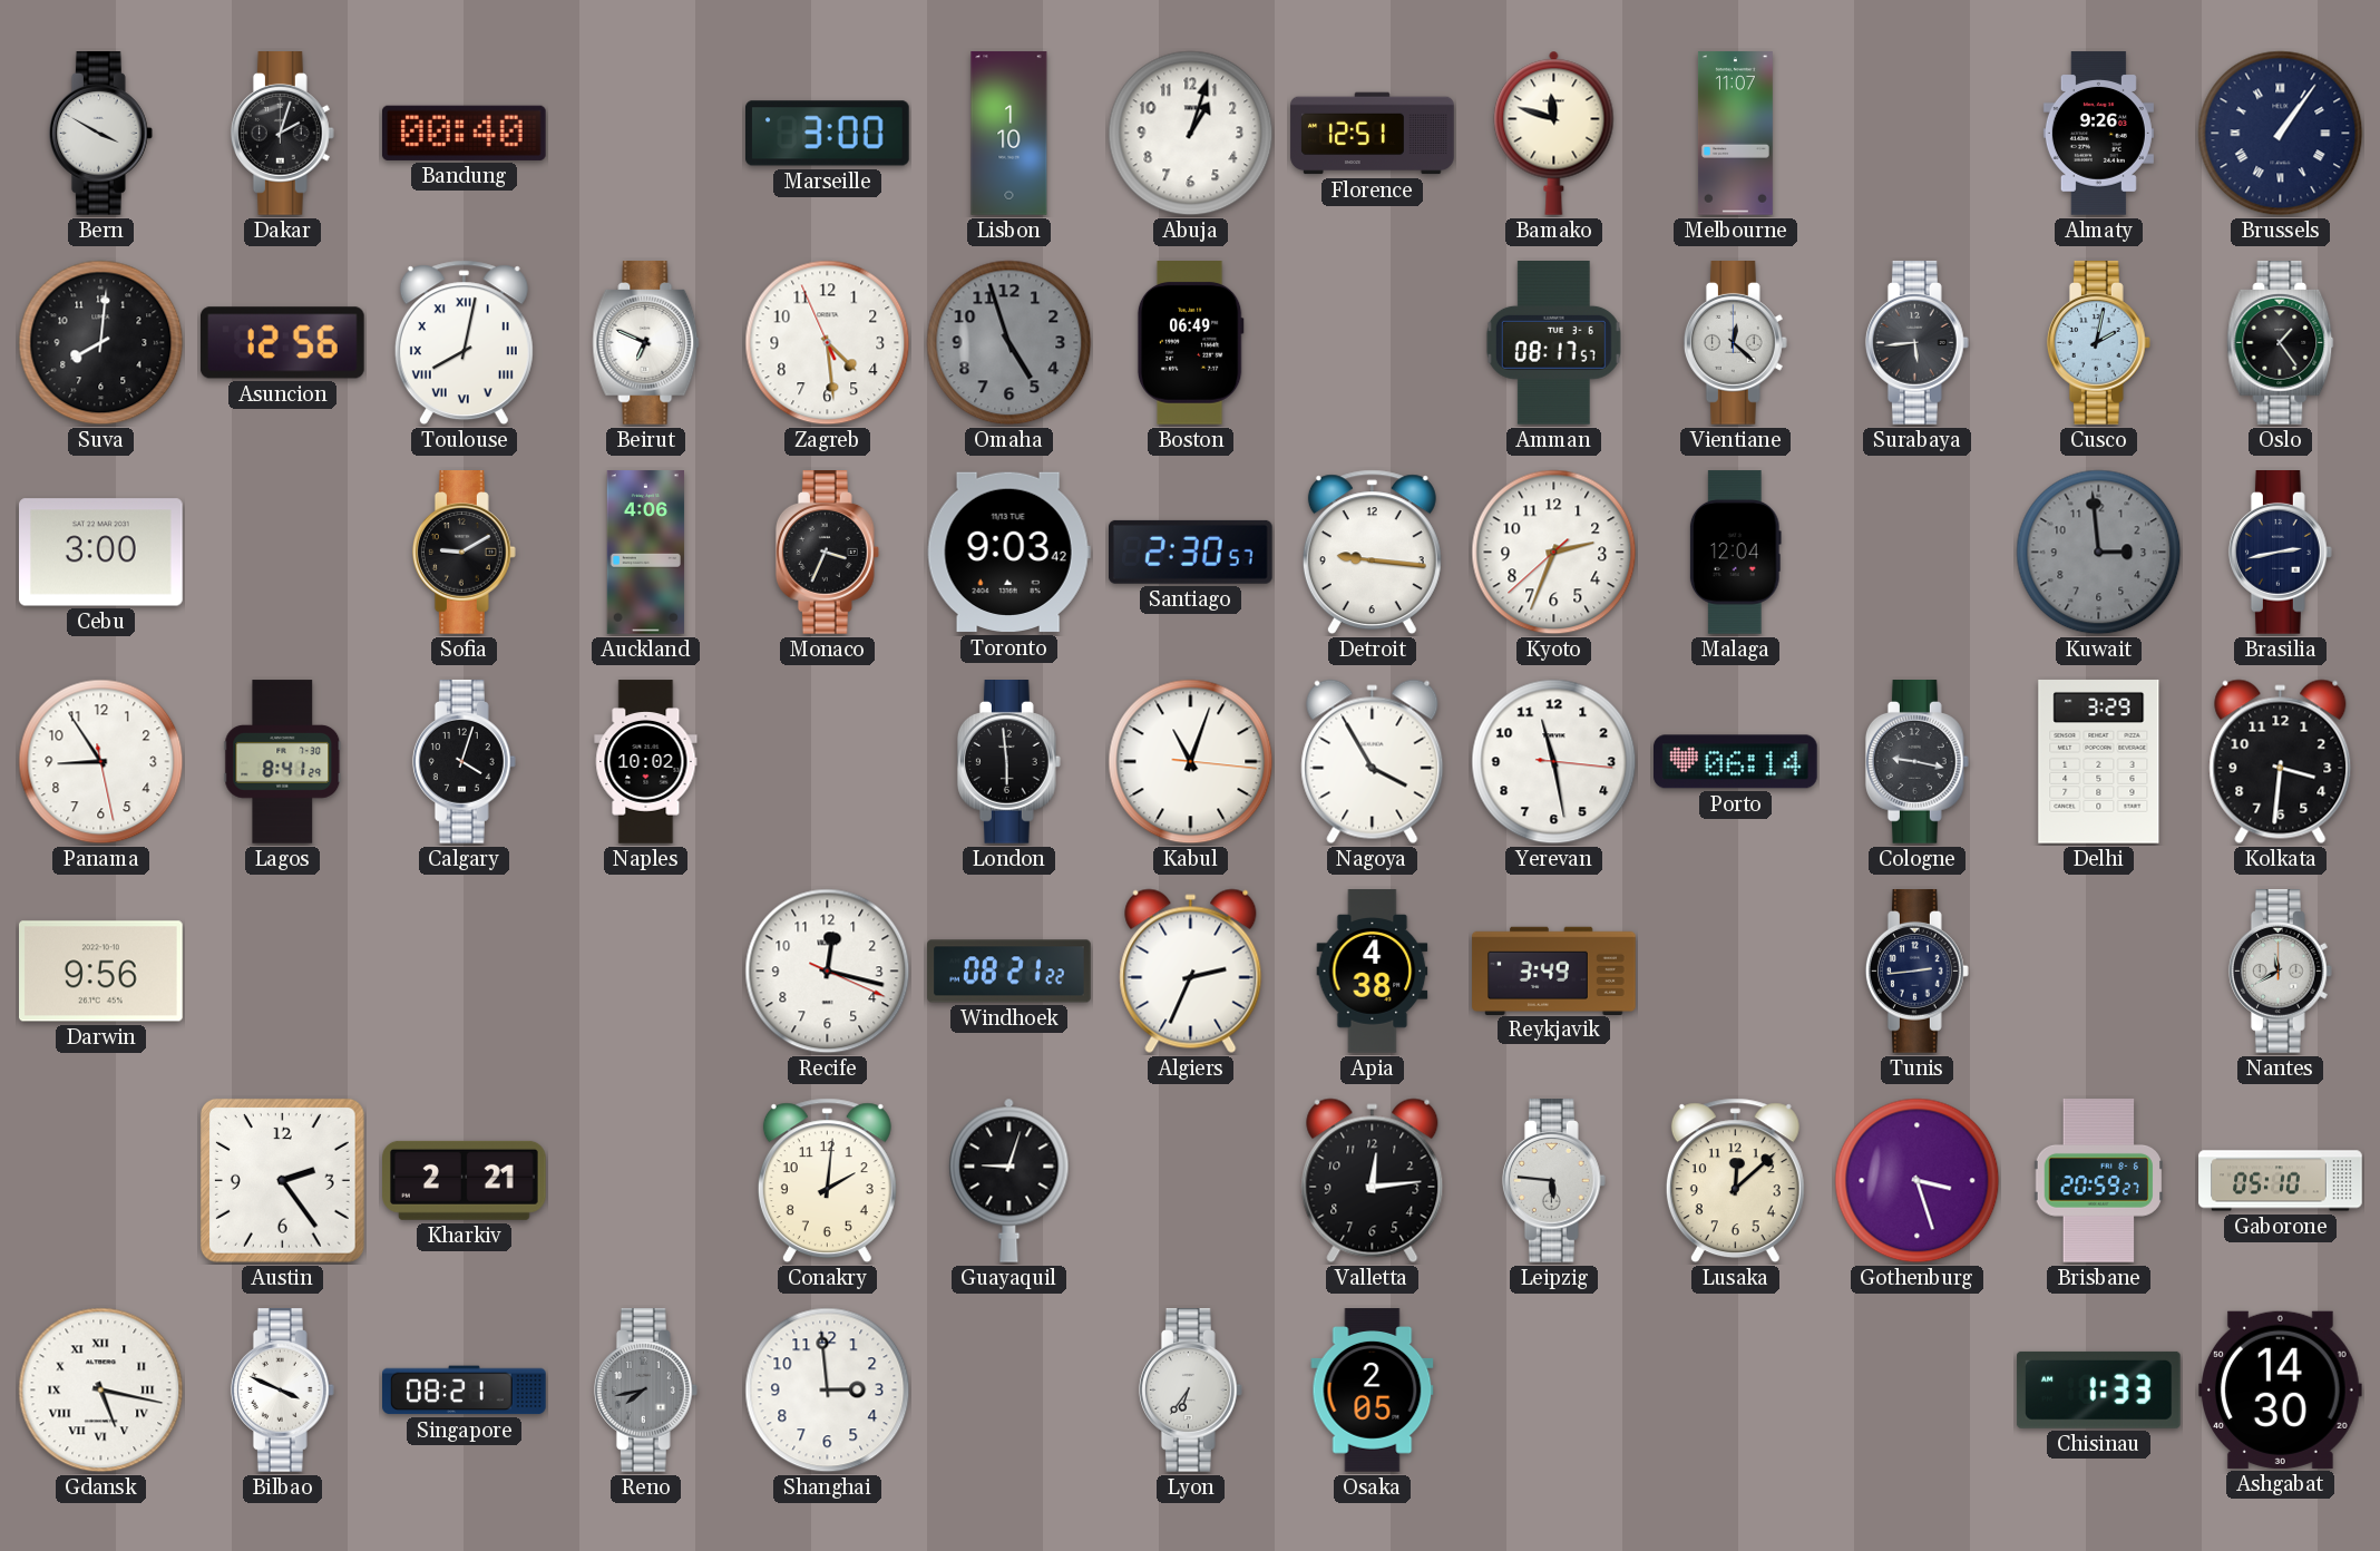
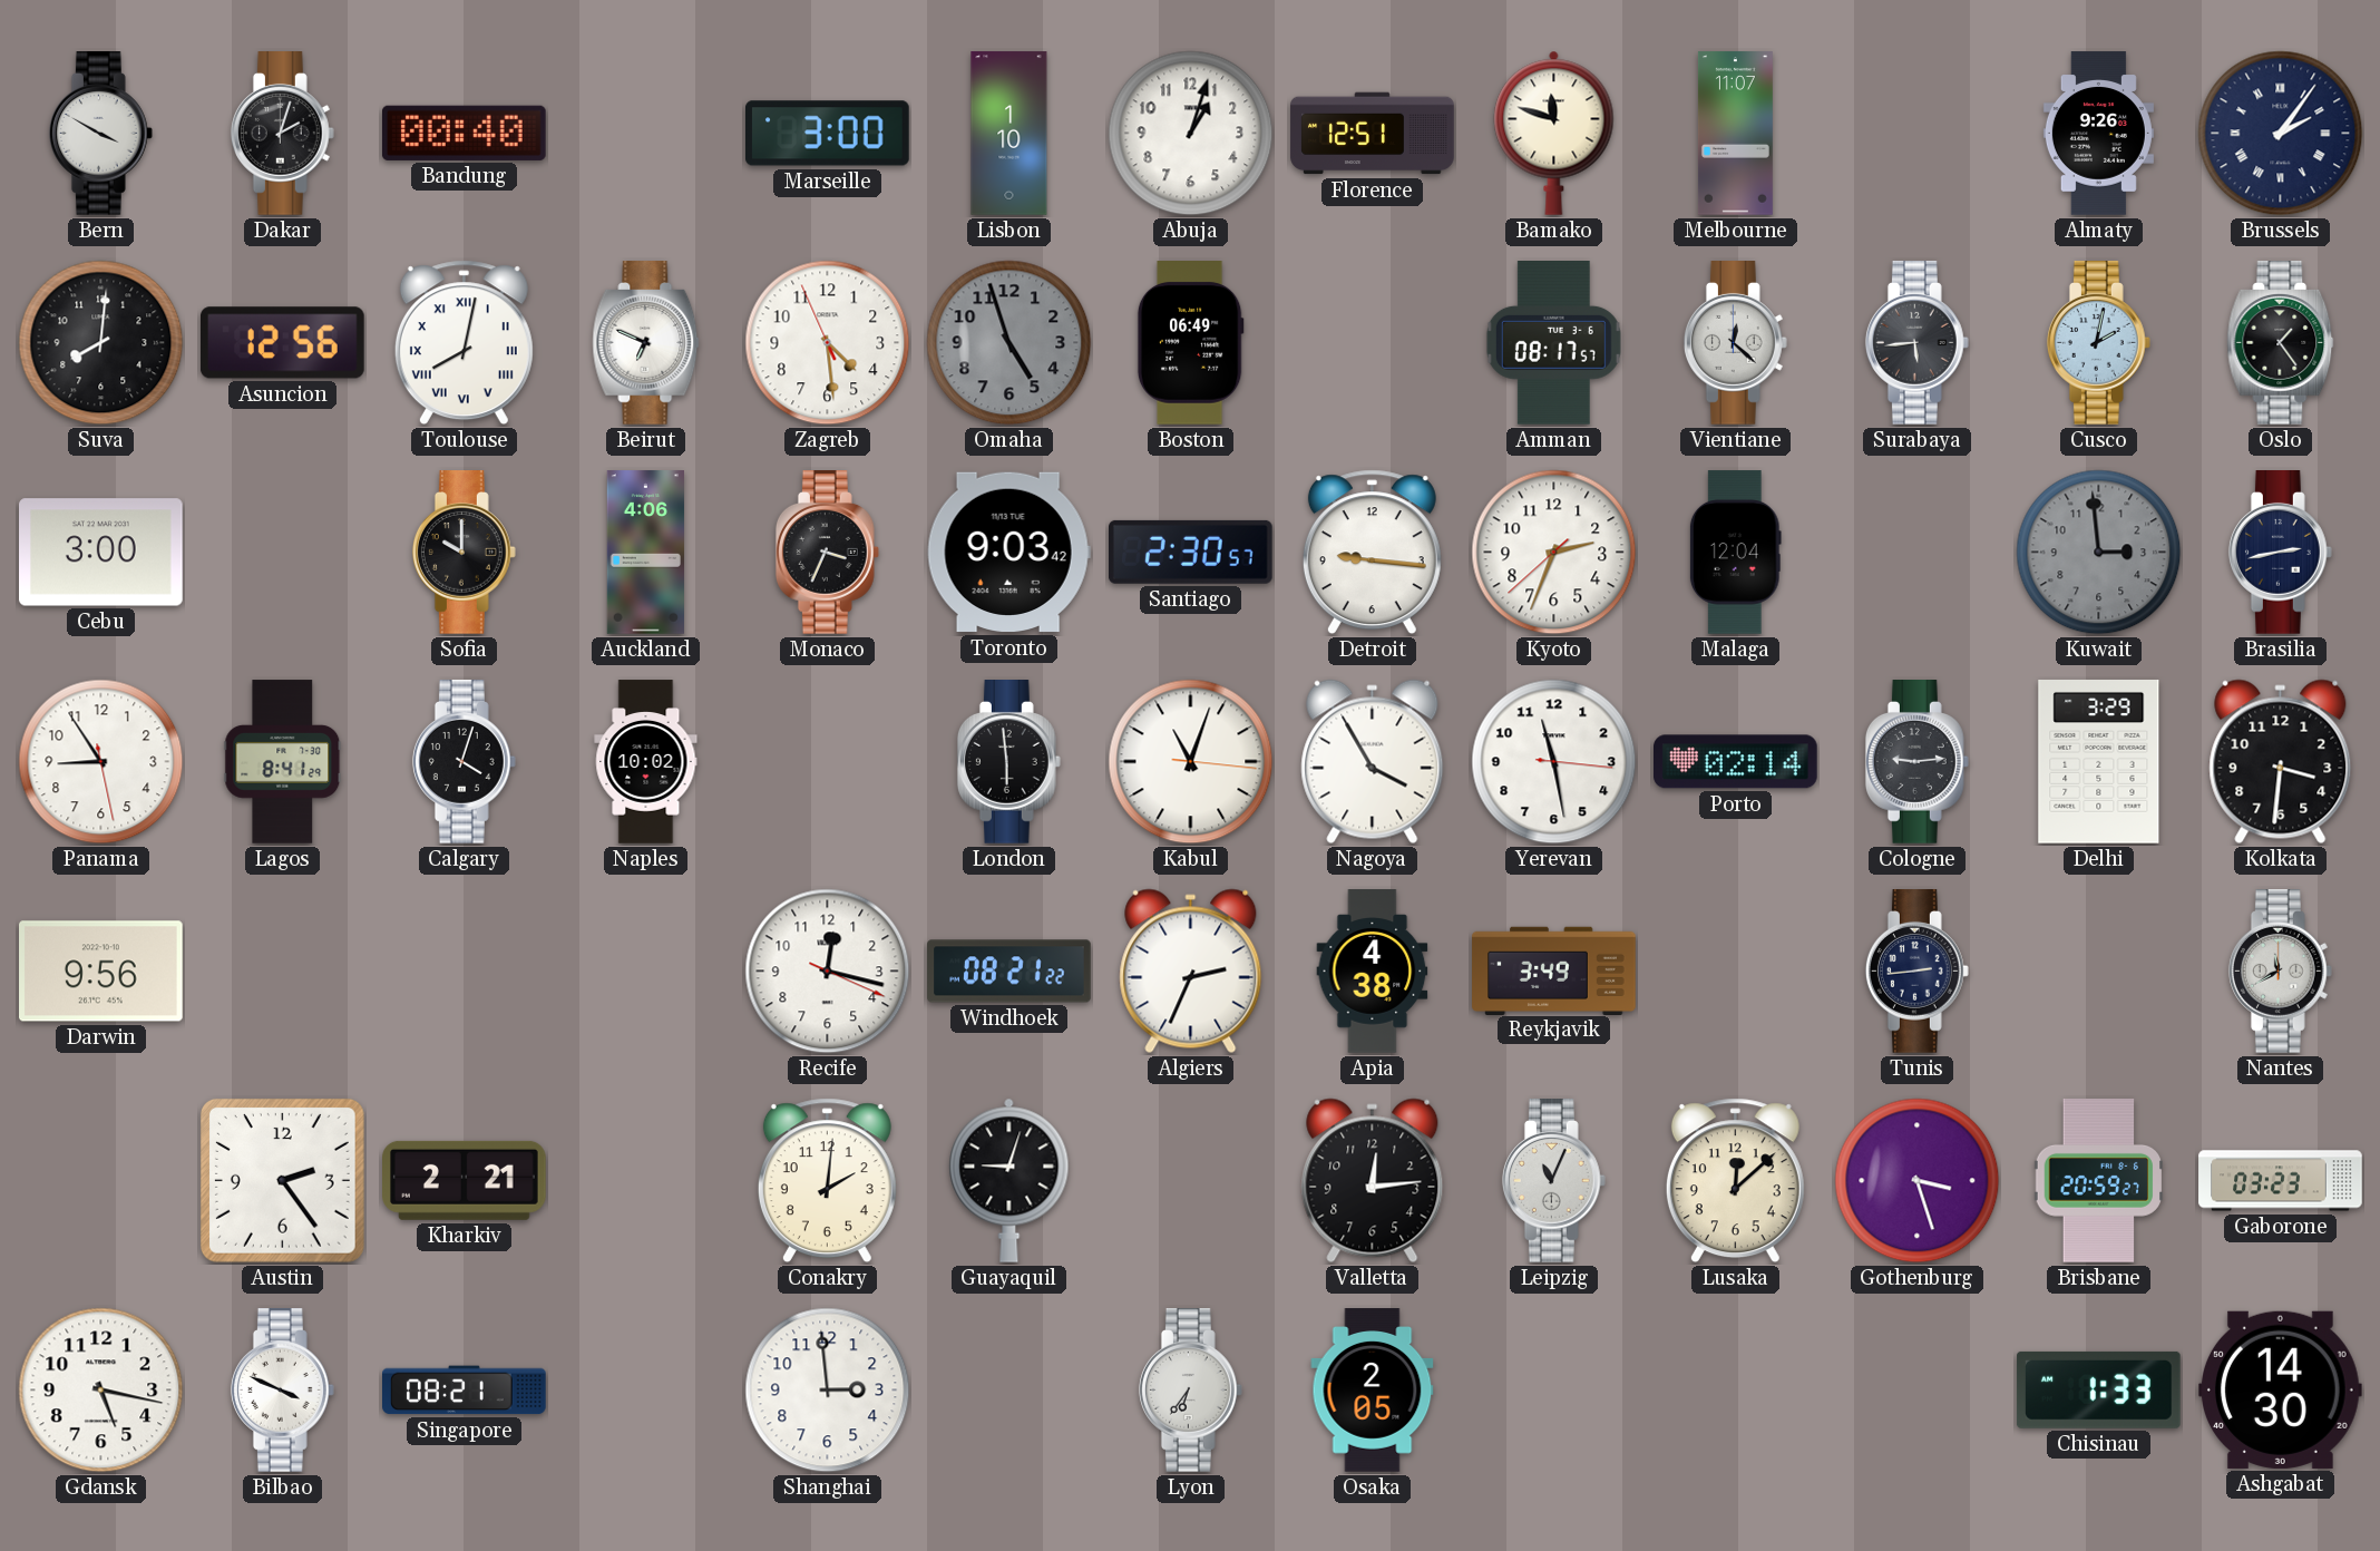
Brussels: 1:06 -> 2:06
Sofia: 9:10 -> 10:00
Porto: 06:14 -> 02:14
Cologne: 9:17 -> 9:14
Leipzig: 5:46 -> 11:04
Gaborone: 05:10 -> 03:23
Gdansk numerals: Roman -> Arabic
Reno: 7:43 -> none
